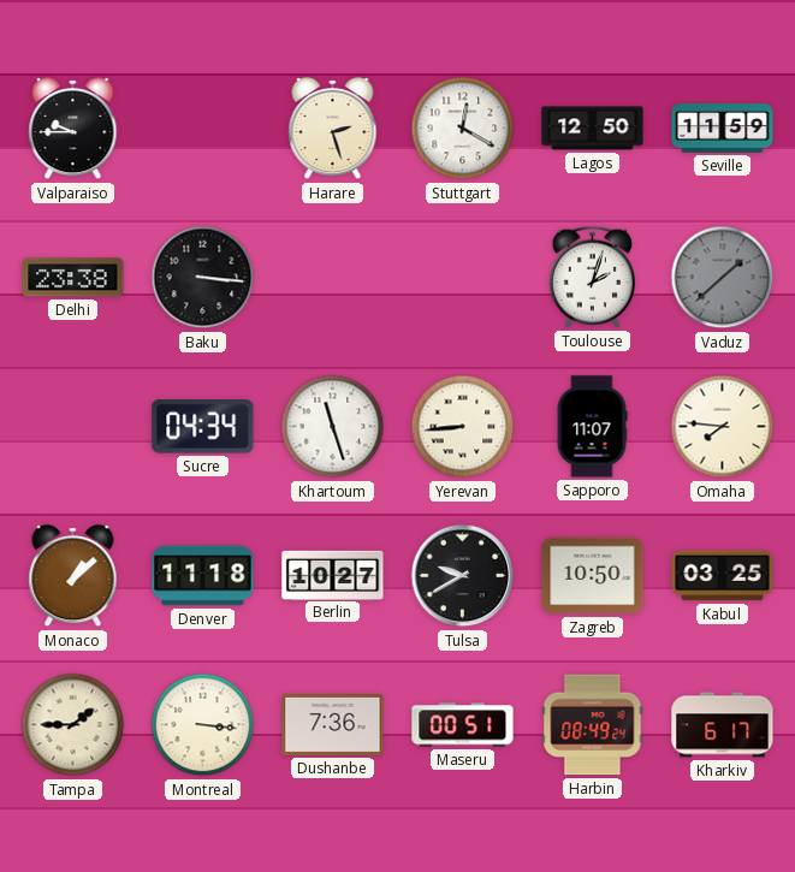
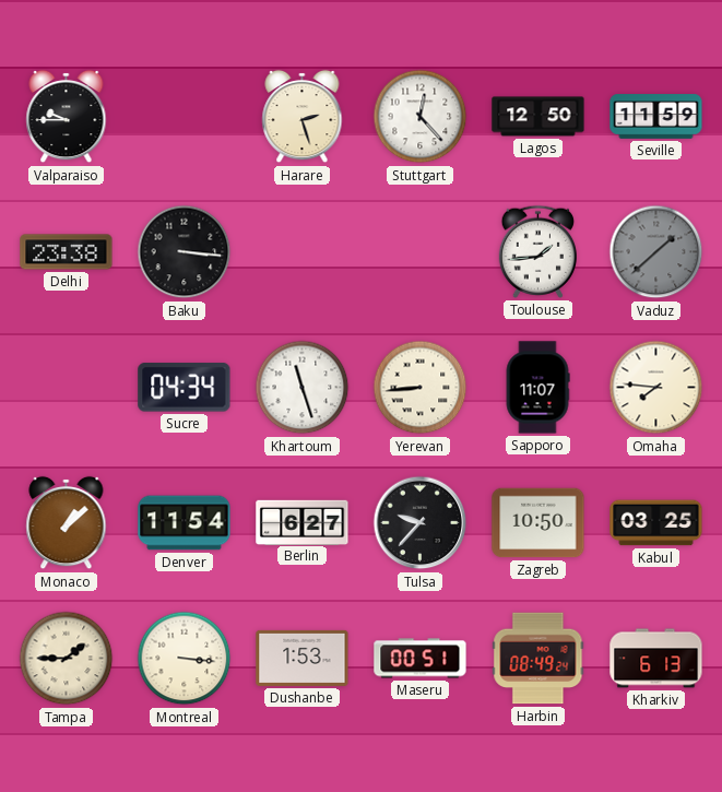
Stuttgart: 12:20 -> 12:23
Toulouse: 2:03 -> 1:44
Denver: 11:18 -> 11:54
Berlin: 10:27 -> 6:27
Tulsa: 9:40 -> 9:37
Dushanbe: 7:36 -> 1:53
Kharkiv: 6:17 -> 6:13
